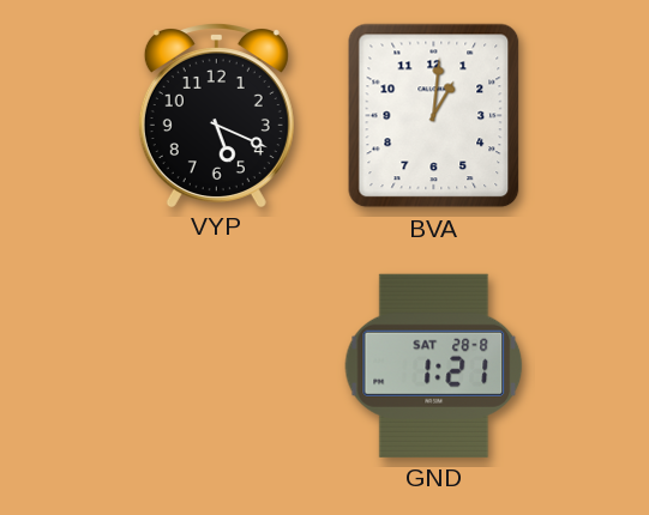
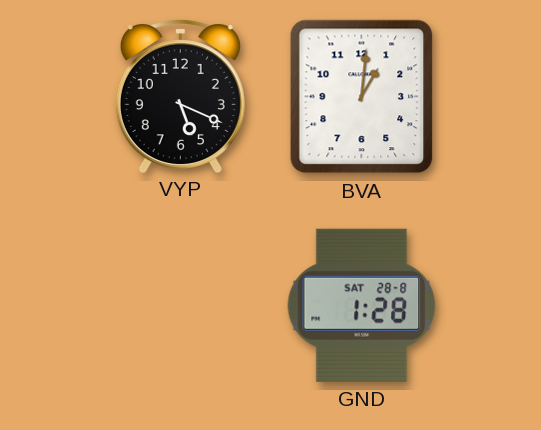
GND: 1:21 -> 1:28
